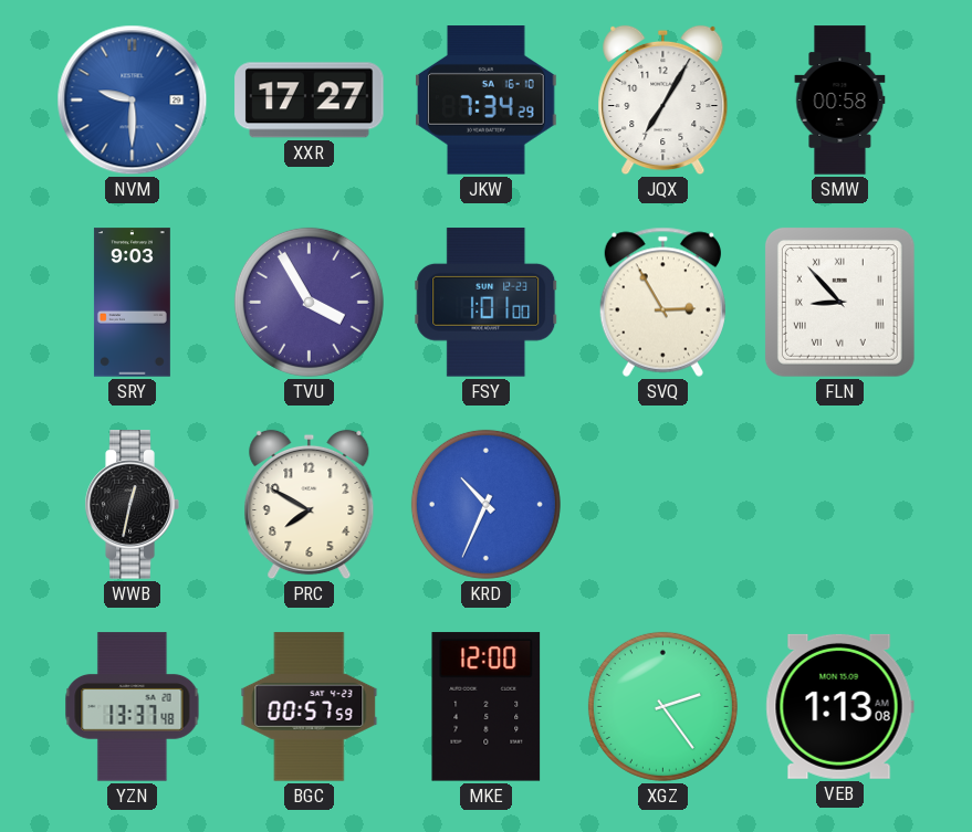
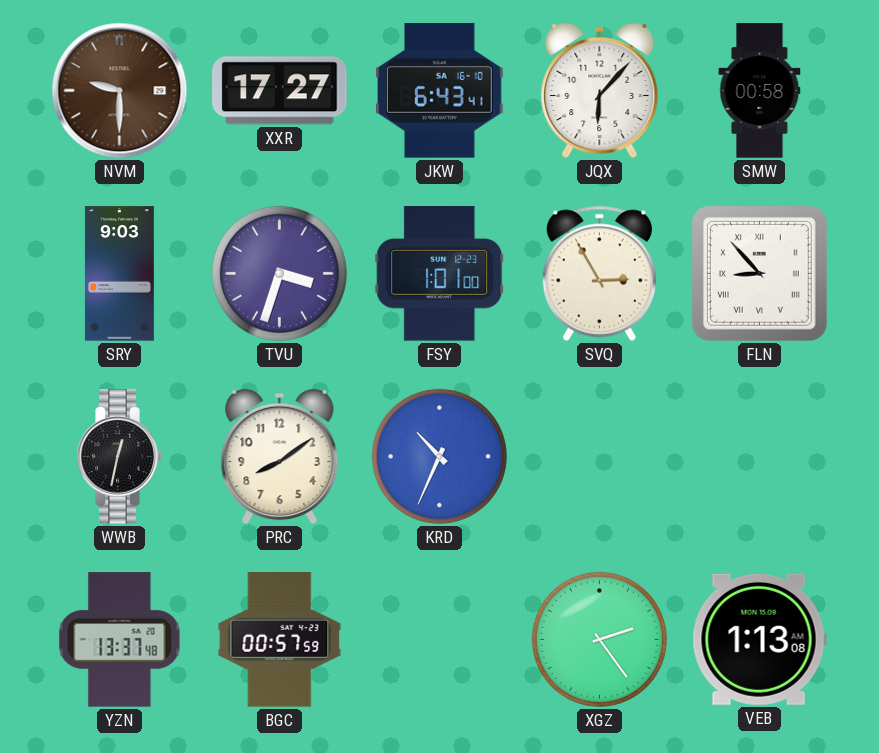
NVM dial: blue -> brown
JKW: 7:34 -> 6:43
JQX: 7:05 -> 6:07
TVU: 3:55 -> 3:33
PRC: 7:50 -> 8:09
MKE: 12:00 -> none
